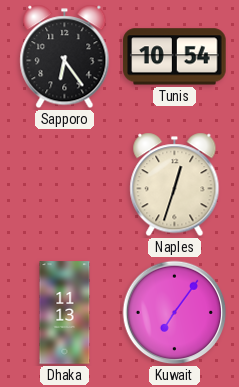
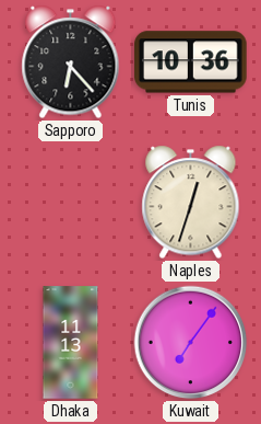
Sapporo: 6:24 -> 6:23
Tunis: 10:54 -> 10:36
